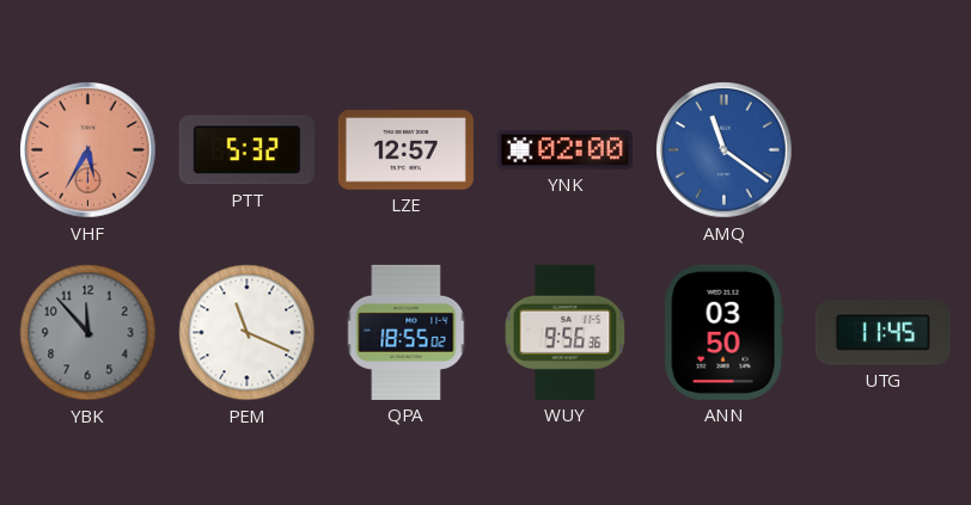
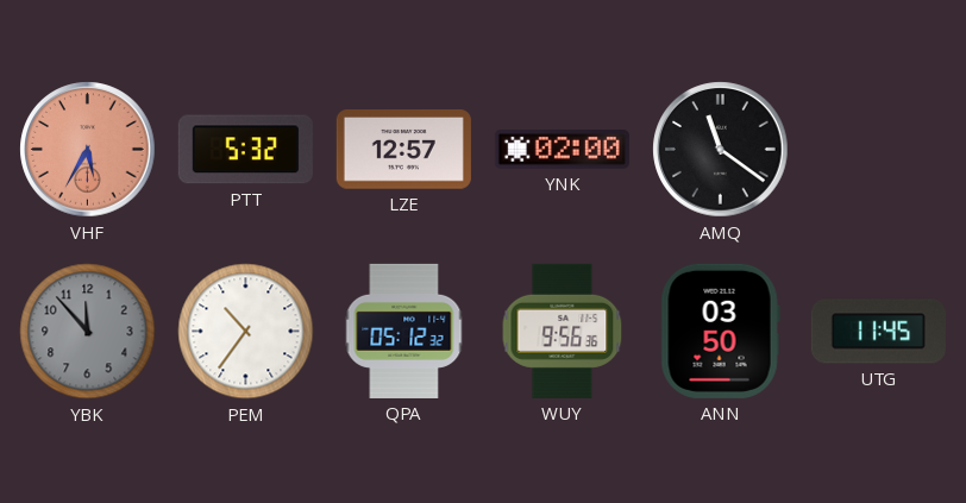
AMQ dial: blue -> black
PEM: 11:19 -> 10:36
QPA: 18:55 -> 05:12
